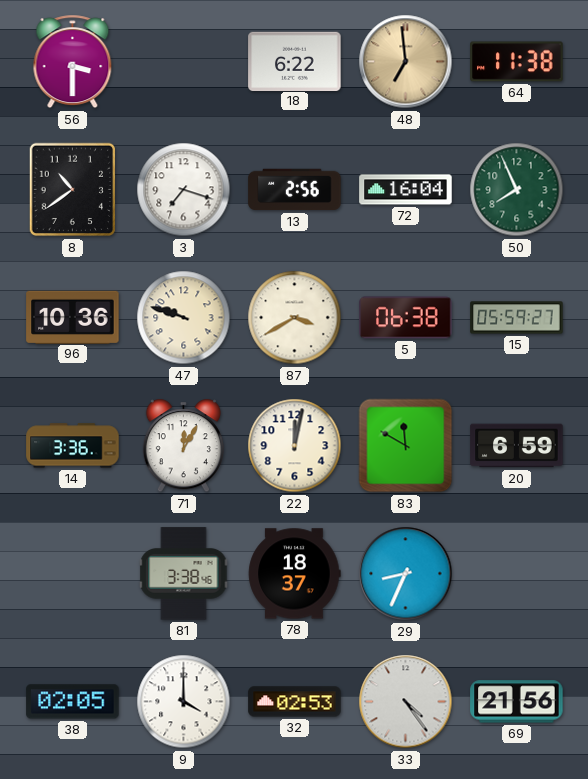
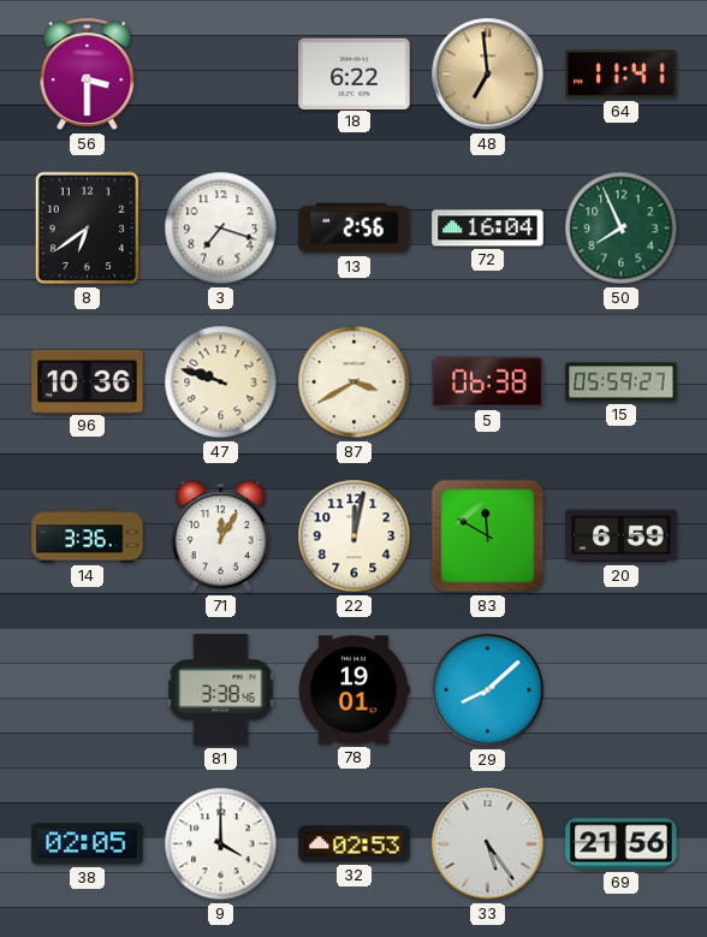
64: 11:38 -> 11:41
8: 10:39 -> 6:39
78: 18:37 -> 19:01
29: 8:34 -> 8:08
33: 4:24 -> 5:24
